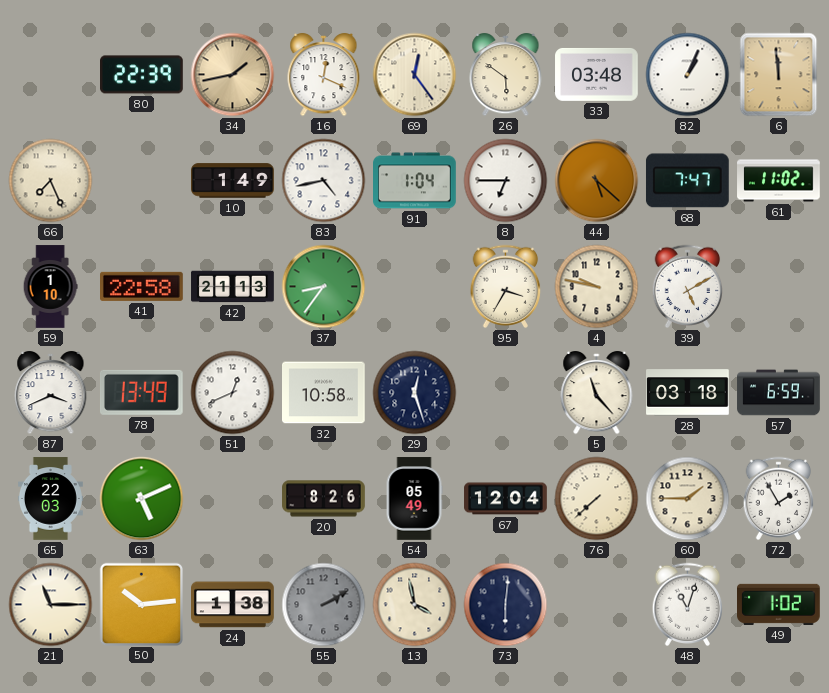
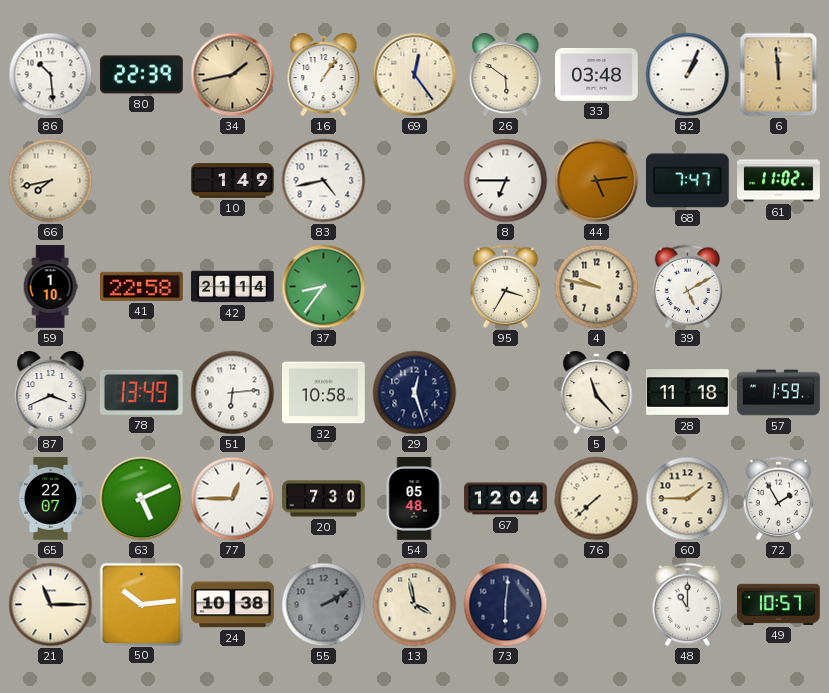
86: none -> 10:29
16: 12:19 -> 1:06
66: 7:26 -> 7:43
91: 1:04 -> none
44: 5:22 -> 5:14
42: 21:13 -> 21:14
51: 12:41 -> 6:14
28: 03:18 -> 11:18
57: 6:59 -> 1:59
65: 22:03 -> 22:07
77: none -> 12:45
20: 8:26 -> 7:30
54: 05:49 -> 05:48
24: 1:38 -> 10:38
48: 11:03 -> 11:00
49: 1:02 -> 10:57
